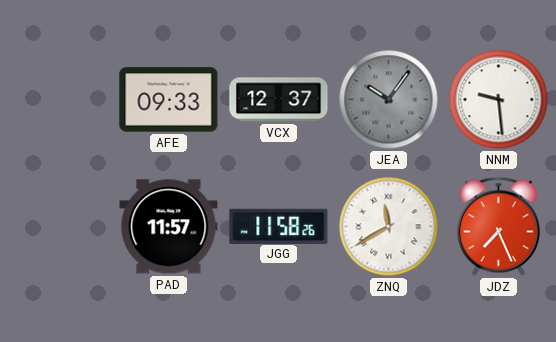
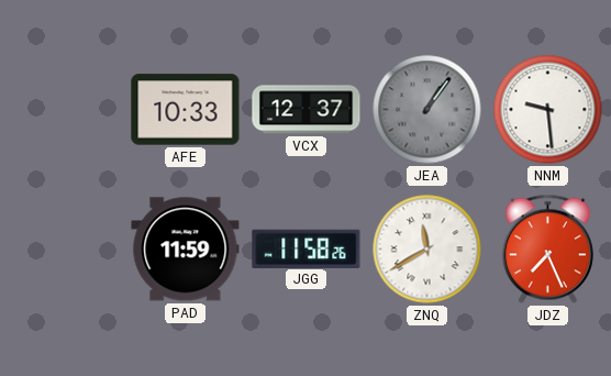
AFE: 09:33 -> 10:33
JEA: 10:06 -> 1:06
PAD: 11:57 -> 11:59
